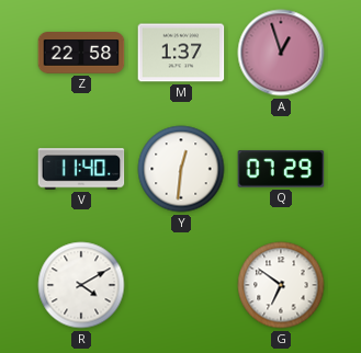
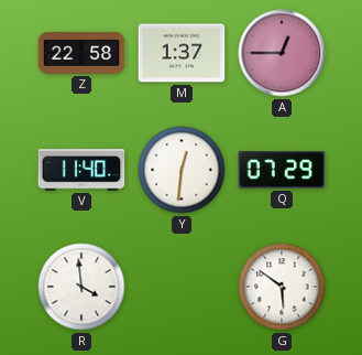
A: 12:57 -> 12:45
R: 4:10 -> 3:59
G: 6:51 -> 5:51
